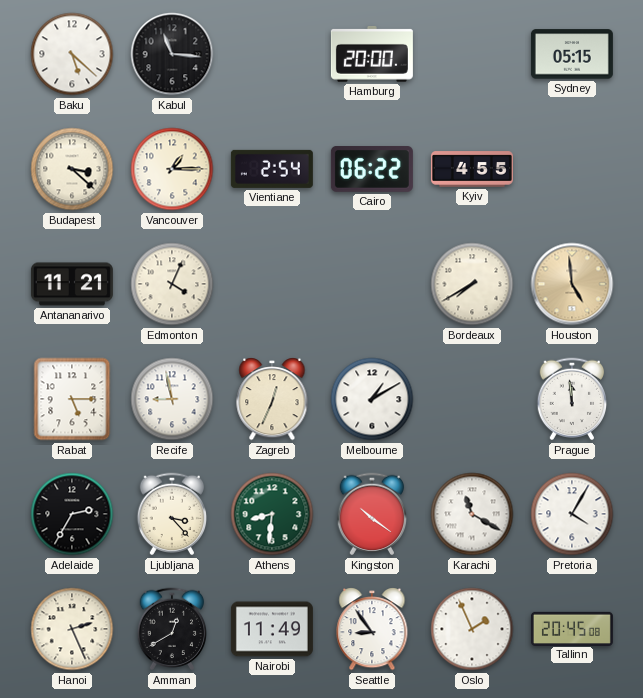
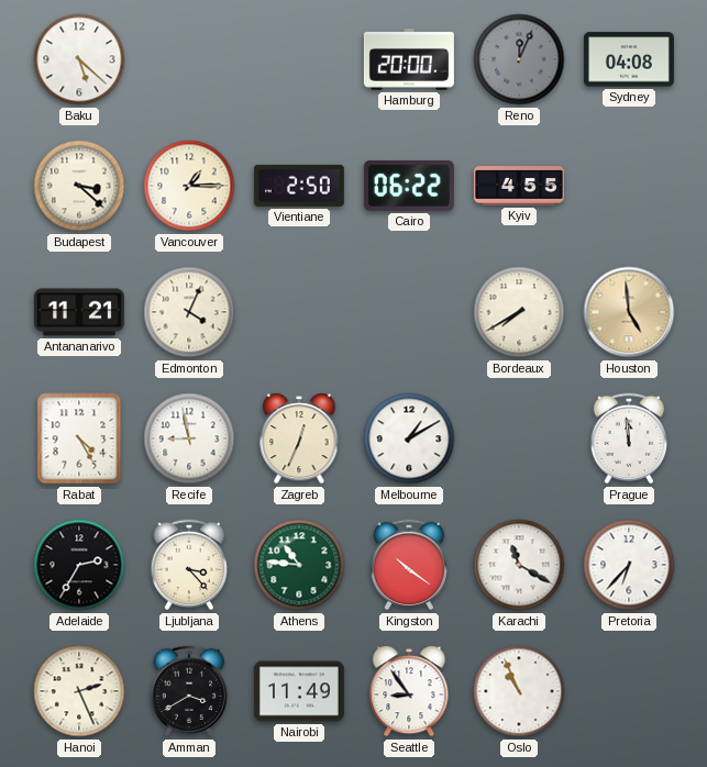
Kabul: 11:16 -> none
Reno: none -> 12:04
Sydney: 05:15 -> 04:08
Vientiane: 2:54 -> 2:50
Rabat: 5:15 -> 4:25
Athens: 8:31 -> 10:46
Pretoria: 4:05 -> 6:37
Amman: 12:40 -> 3:40
Oslo: 1:56 -> 10:56
Tallinn: 20:45 -> none
